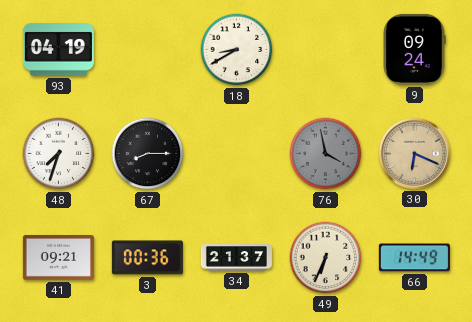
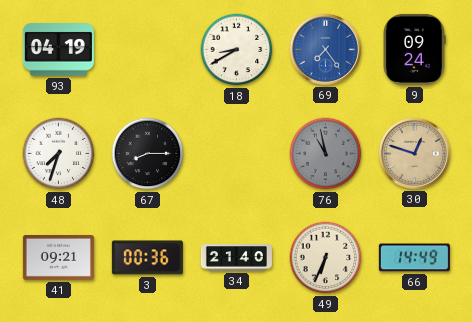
69: none -> 7:24
76: 3:58 -> 10:58
30: 6:19 -> 12:48
34: 21:37 -> 21:40
